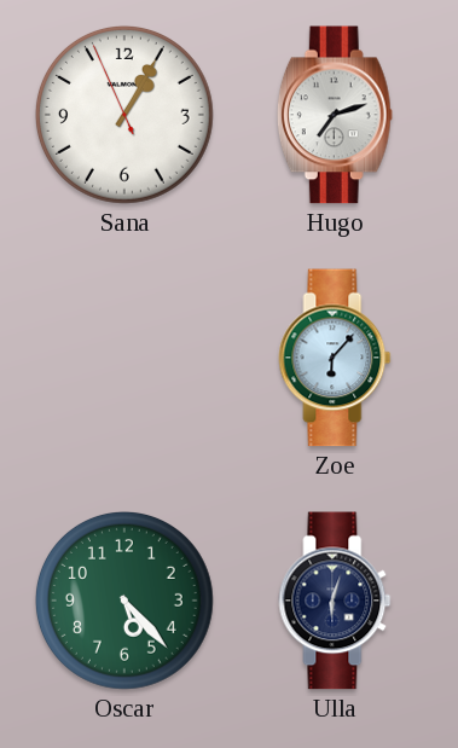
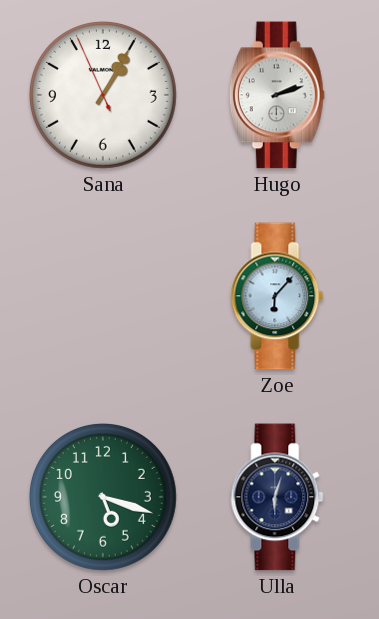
Hugo: 7:12 -> 2:12
Oscar: 5:23 -> 5:18
